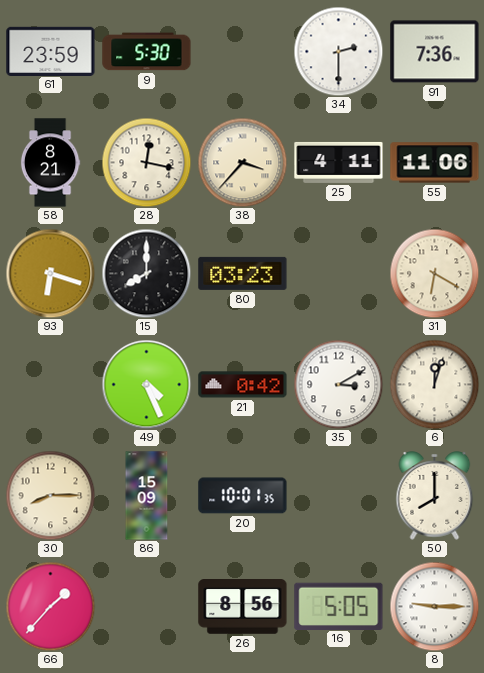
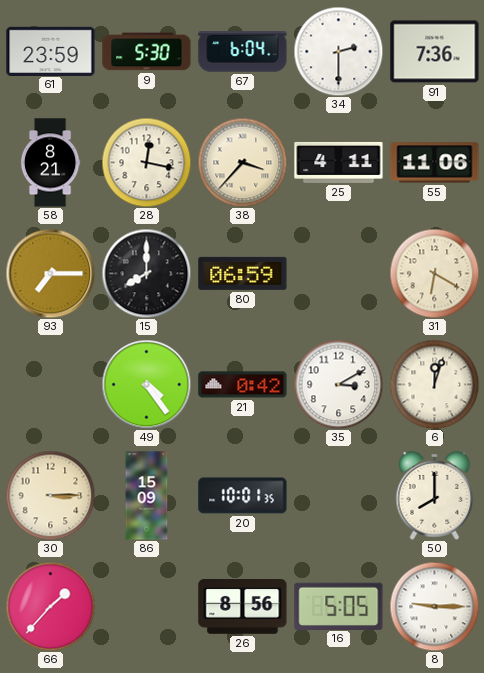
67: none -> 6:04
93: 6:18 -> 7:15
80: 03:23 -> 06:59
49: 4:26 -> 4:24
30: 8:15 -> 3:15
